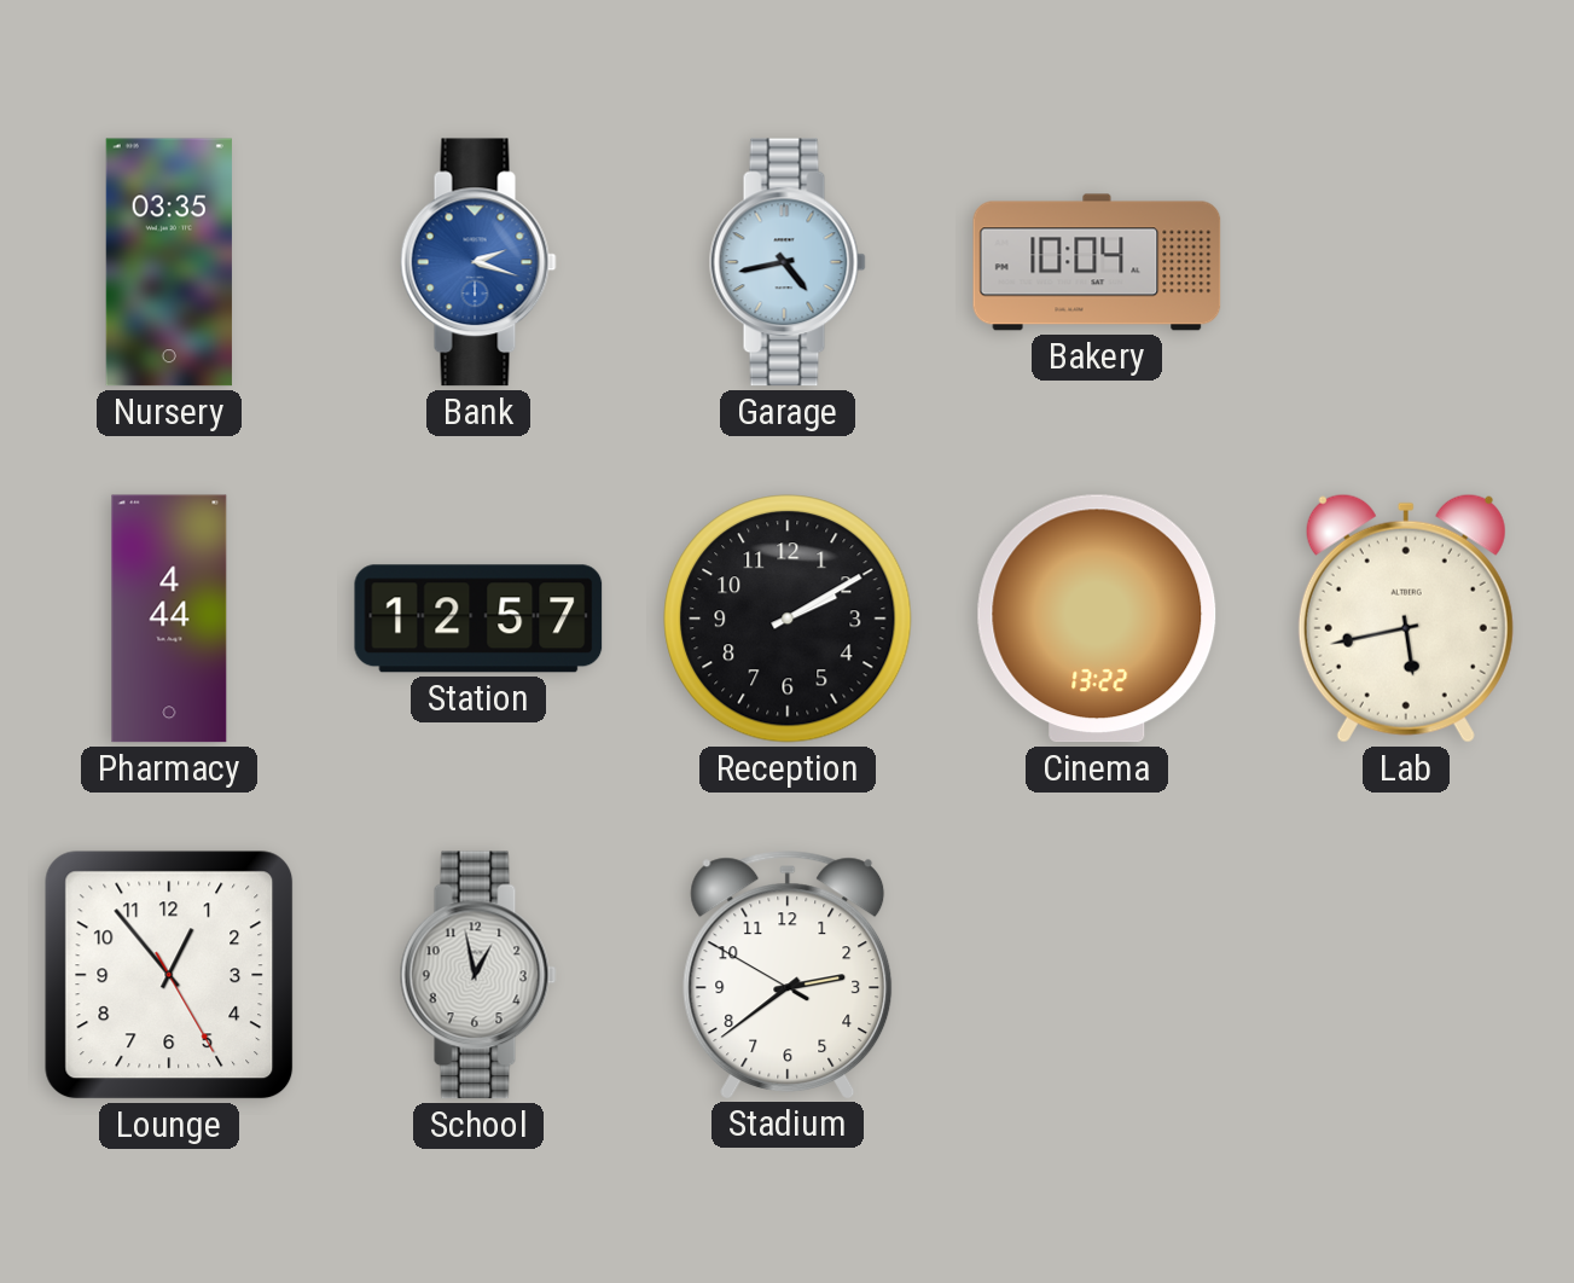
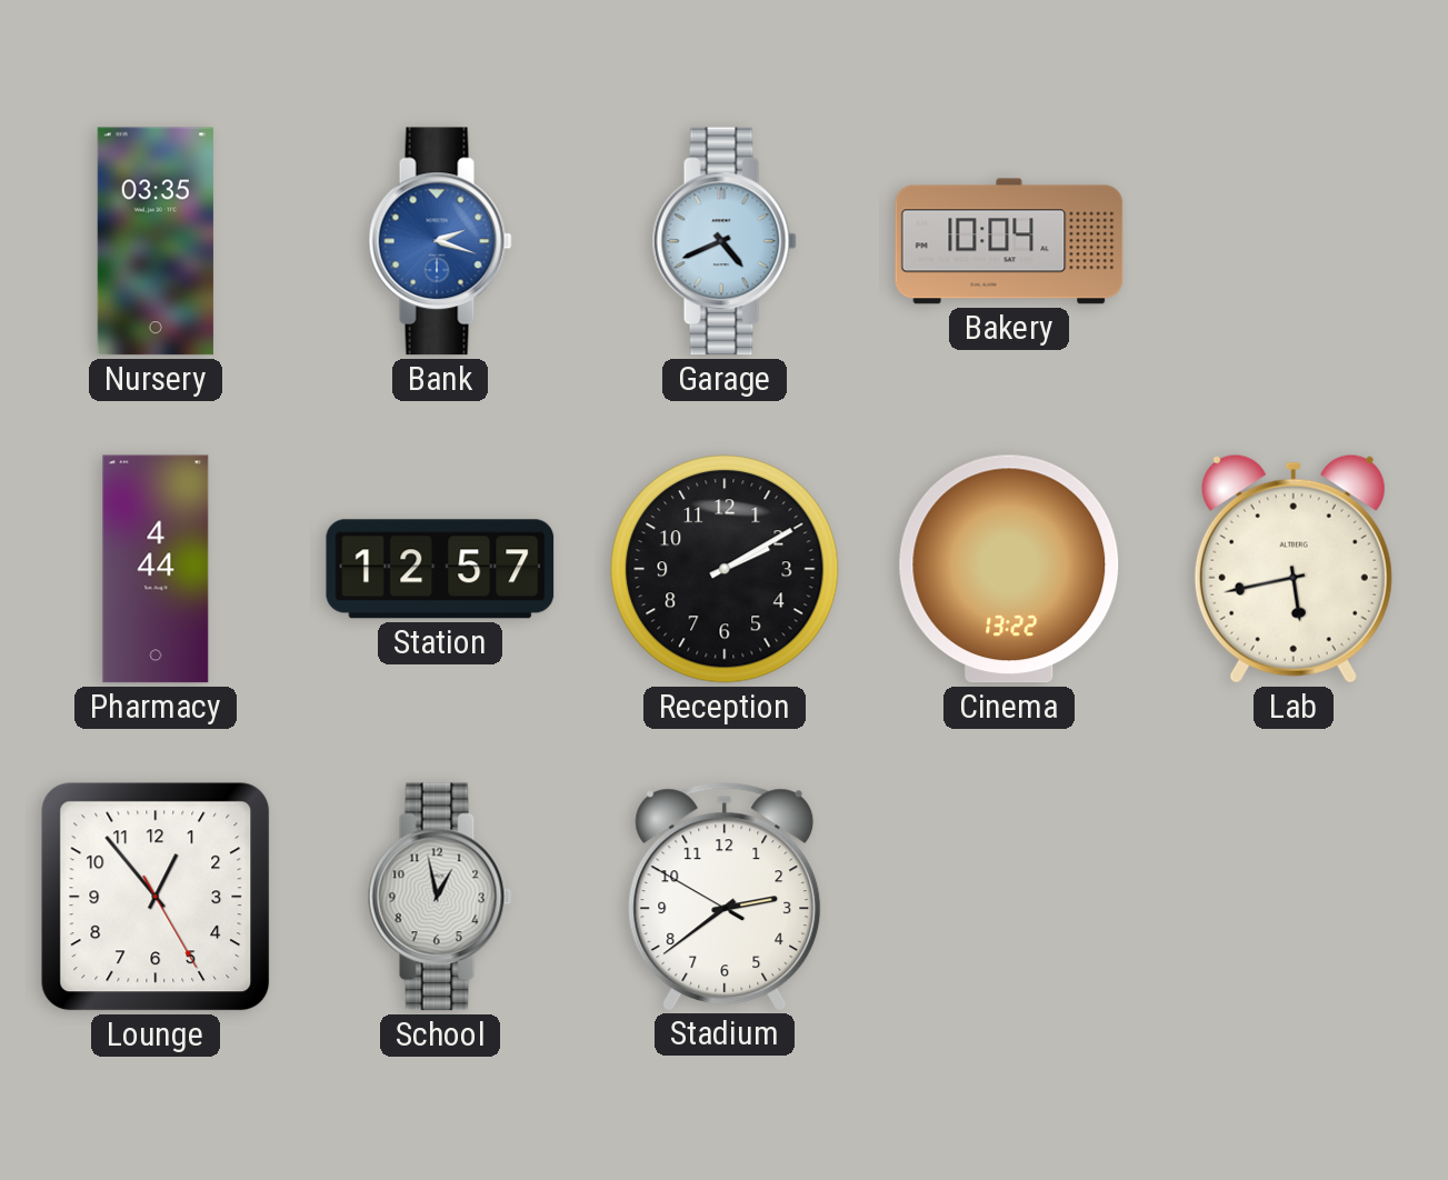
Garage: 4:43 -> 4:41
